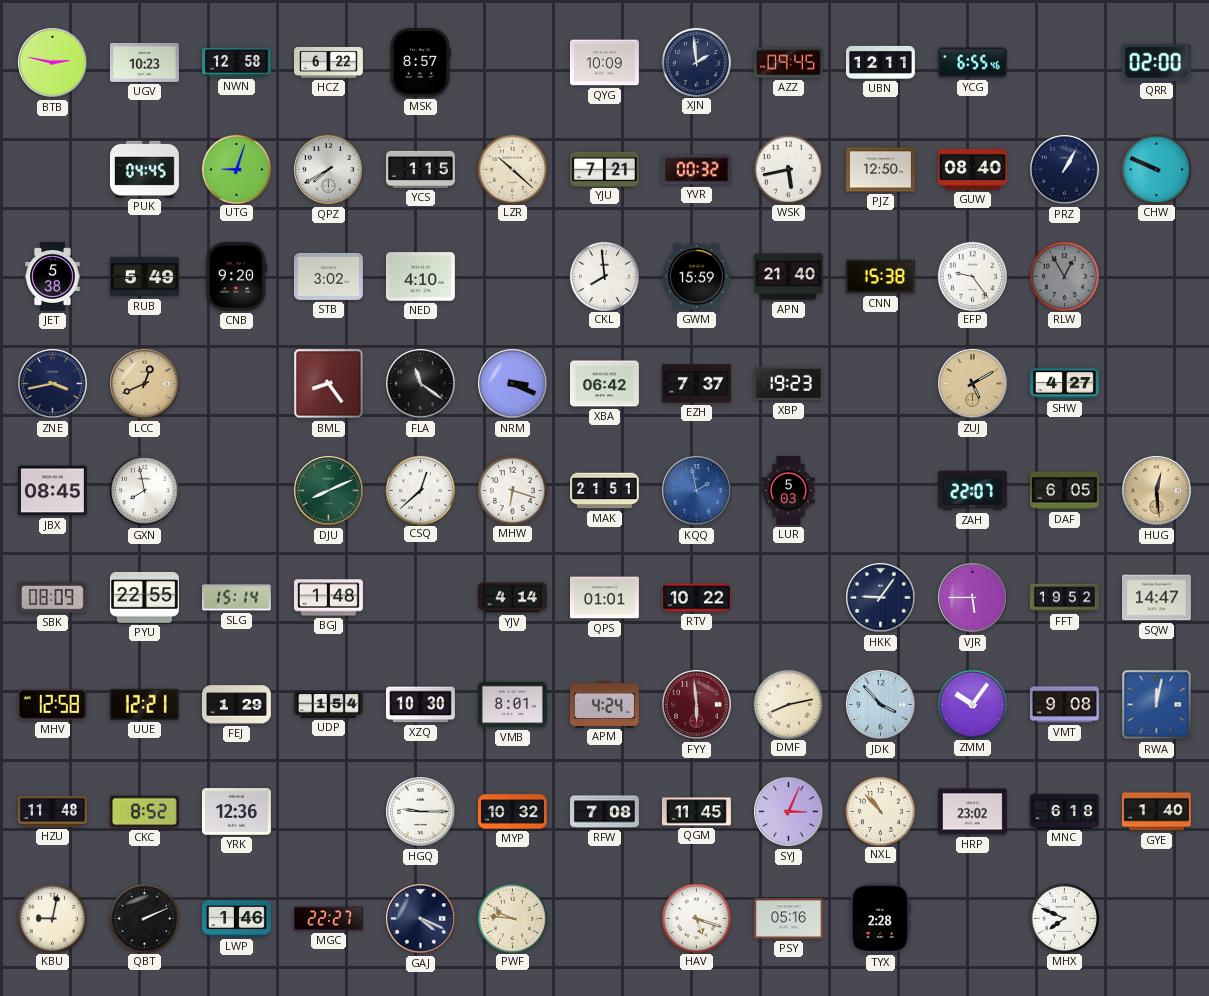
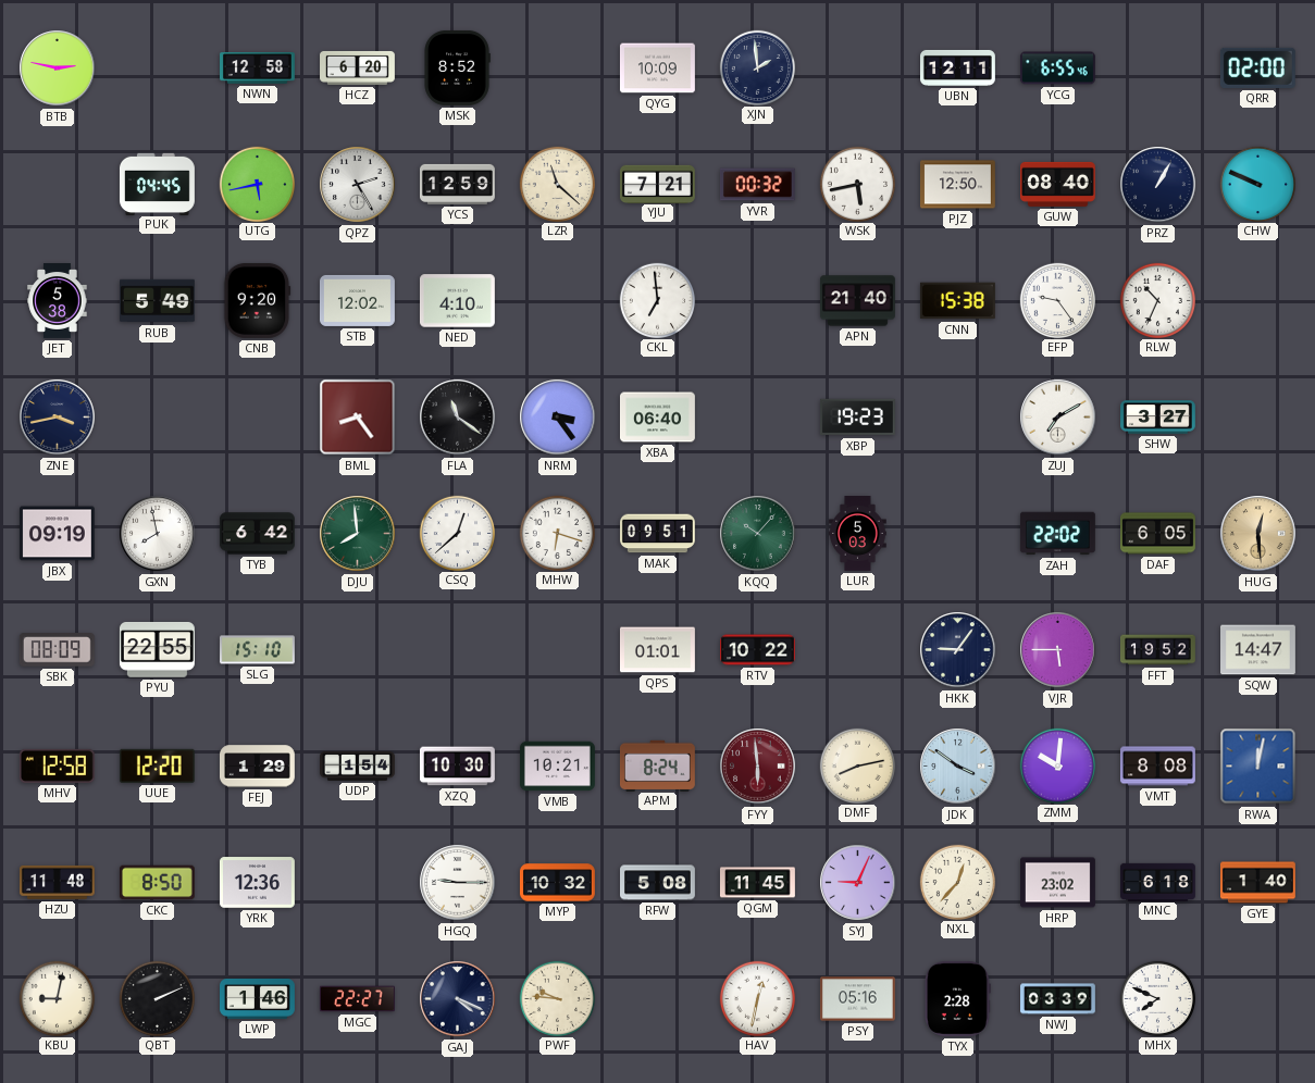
UGV: 10:23 -> none
HCZ: 6:22 -> 6:20
MSK: 8:57 -> 8:52
AZZ: 09:45 -> none
UTG: 9:03 -> 5:43
QPZ: 7:40 -> 2:25
YCS: 1:15 -> 12:59
LZR: 10:22 -> 11:22
STB: 3:02 -> 12:02
CKL: 7:59 -> 6:59
GWM: 15:59 -> none
RLW: 12:55 -> 10:34
RLW dial: grey -> white
LCC: 12:41 -> none
NRM: 3:19 -> 3:24
XBA: 06:42 -> 06:40
EZH: 7:37 -> none
ZUJ: 5:10 -> 7:10
ZUJ dial: champagne -> white
SHW: 4:27 -> 3:27
JBX: 08:45 -> 09:19
TYB: none -> 6:42
DJU: 8:11 -> 7:59
MAK: 21:51 -> 09:51
KQQ: 1:58 -> 10:07
KQQ dial: blue -> green
ZAH: 22:07 -> 22:02
SLG: 15:14 -> 15:10
BGJ: 1:48 -> none
YJV: 4:14 -> none
UUE: 12:21 -> 12:20
VMB: 8:01 -> 10:21
APM: 4:24 -> 8:24
JDK: 3:53 -> 3:51
ZMM: 10:06 -> 10:01
VMT: 9:08 -> 8:08
CKC: 8:52 -> 8:50
RFW: 7:08 -> 5:08
SYJ: 3:04 -> 9:04
NXL: 10:53 -> 12:37
HAV: 5:18 -> 12:32
NWJ: none -> 03:39
